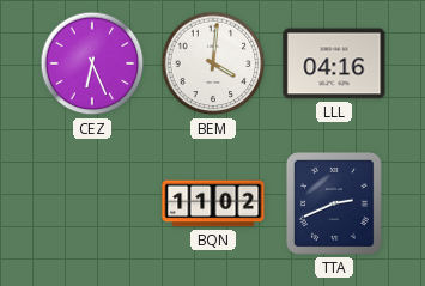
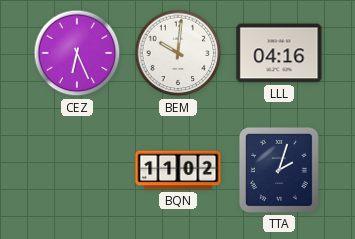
BEM: 4:01 -> 10:01
TTA: 2:41 -> 2:03
